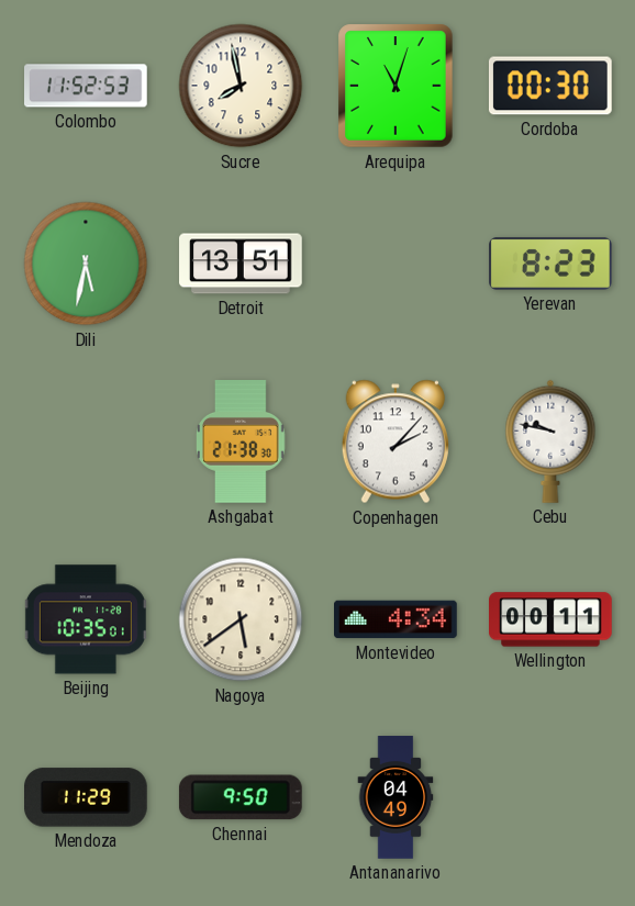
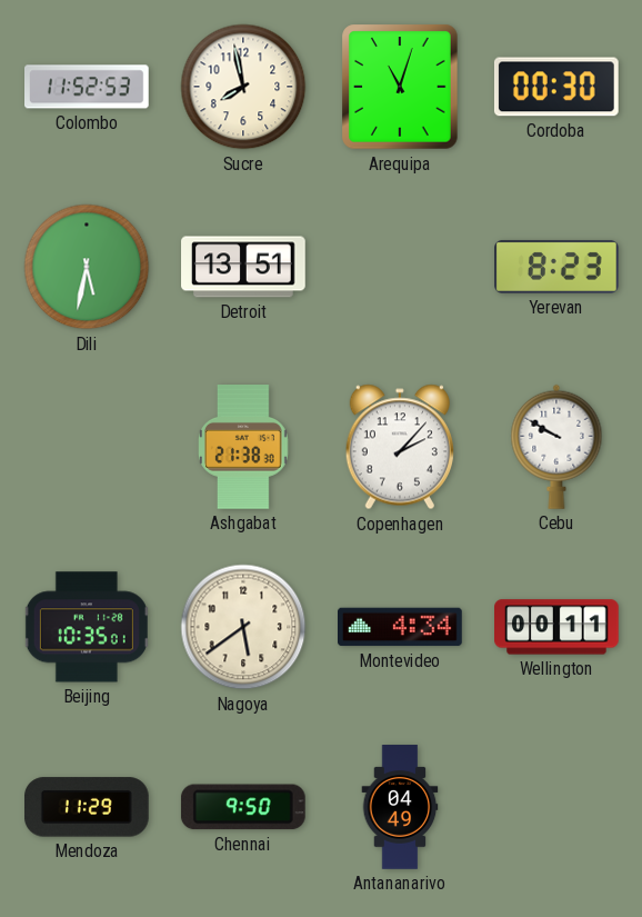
Cebu: 9:47 -> 9:50
